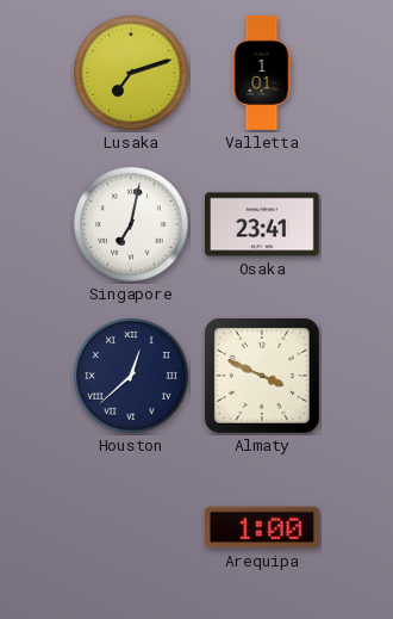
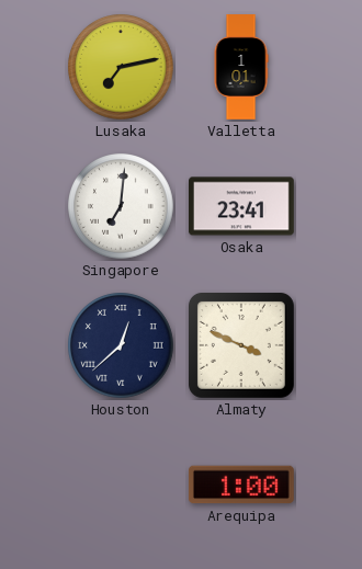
Lusaka: 7:12 -> 7:13
Singapore: 7:02 -> 7:01
